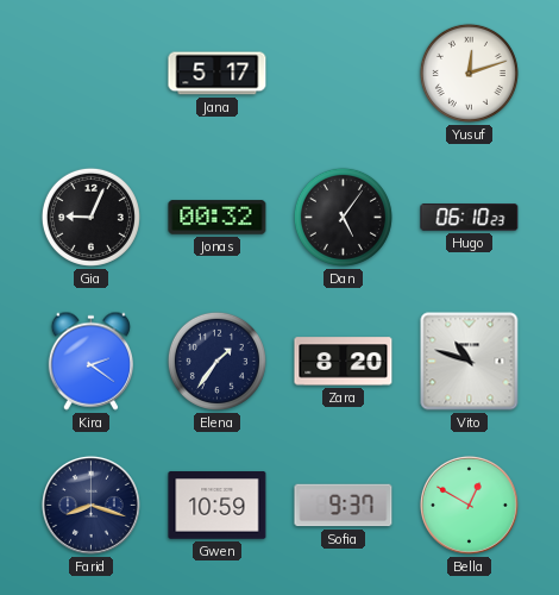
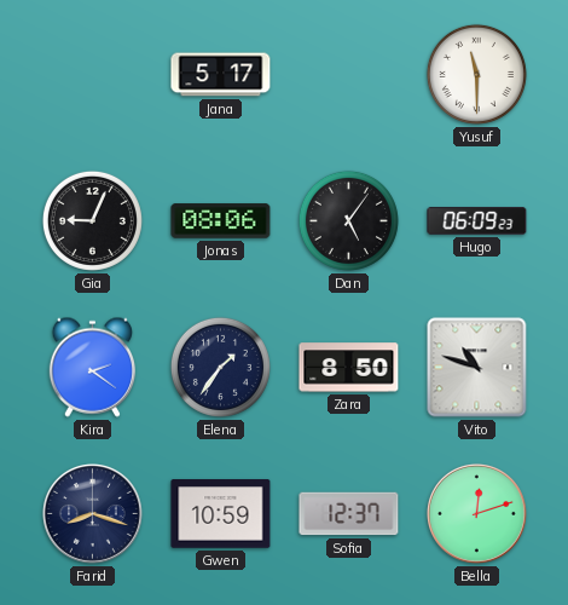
Yusuf: 12:12 -> 11:30
Jonas: 00:32 -> 08:06
Hugo: 06:10 -> 06:09
Zara: 8:20 -> 8:50
Sofia: 9:37 -> 12:37
Bella: 12:50 -> 12:12
